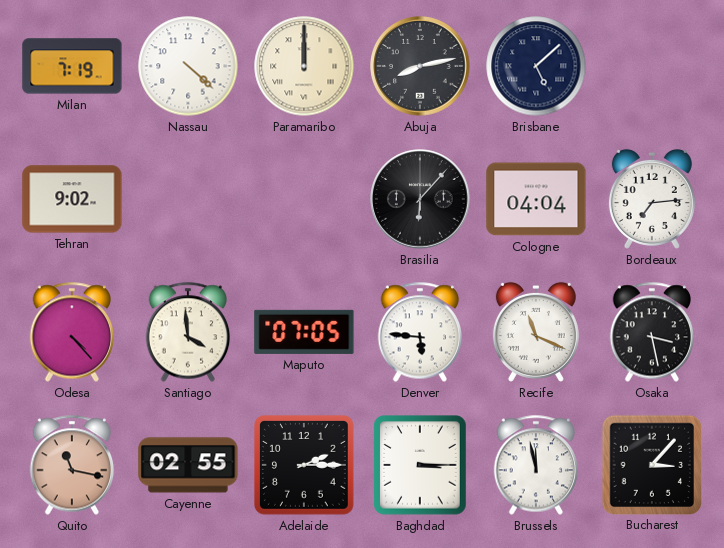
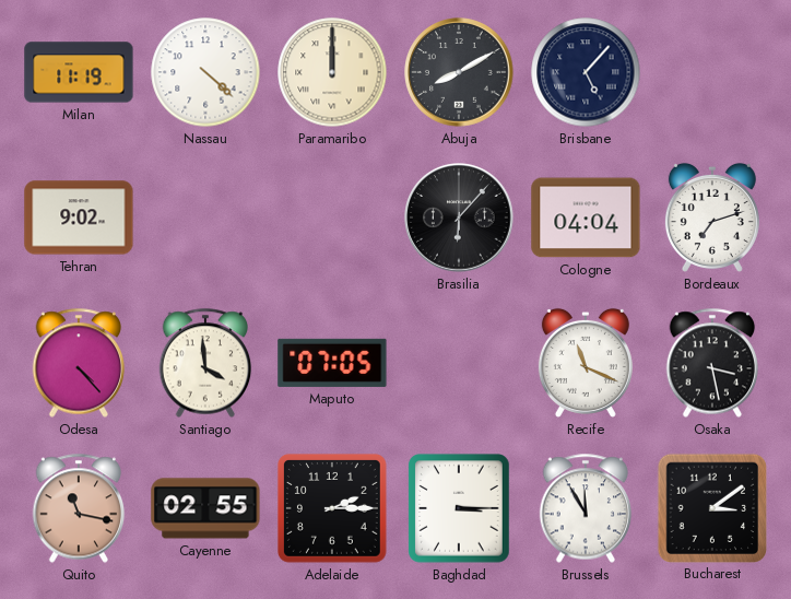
Milan: 7:19 -> 11:19
Abuja: 8:13 -> 8:10
Brisbane: 5:08 -> 5:07
Bordeaux: 7:14 -> 7:12
Denver: 5:46 -> none
Brussels: 11:58 -> 11:55
Bucharest: 3:07 -> 3:09
